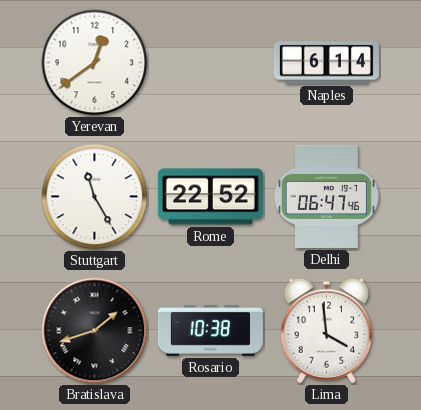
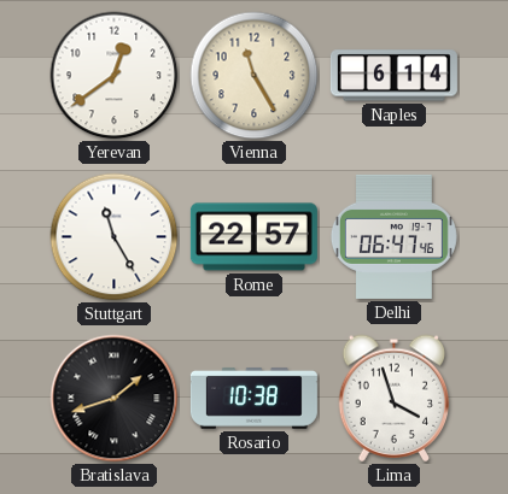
Vienna: none -> 11:25
Rome: 22:52 -> 22:57
Lima: 3:59 -> 3:57
